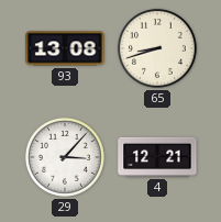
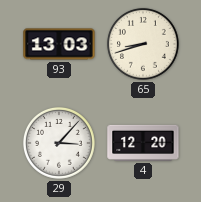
93: 13:08 -> 13:03
4: 12:21 -> 12:20
